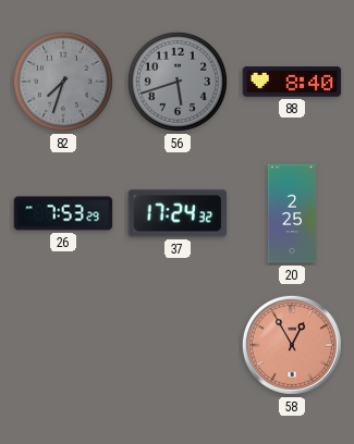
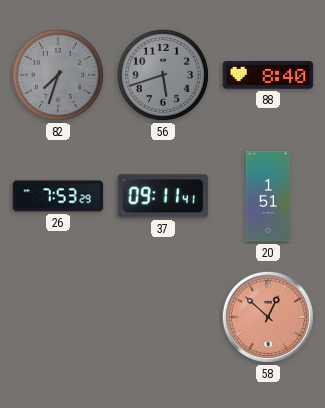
37: 17:24 -> 09:11
20: 2:25 -> 1:51
58: 12:55 -> 12:52
